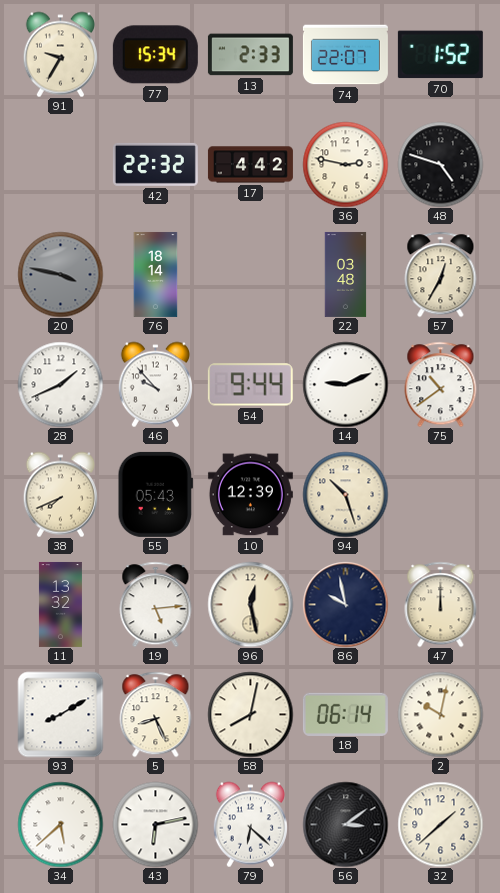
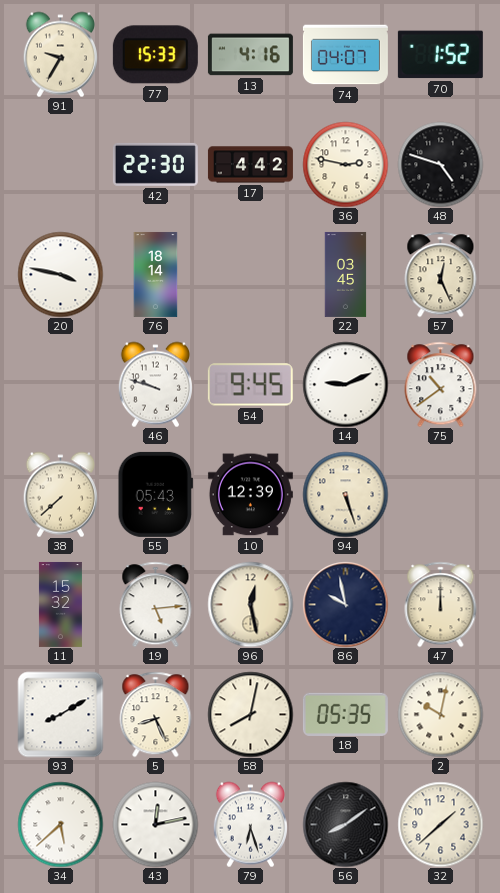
77: 15:34 -> 15:33
13: 2:33 -> 4:16
74: 22:07 -> 04:07
42: 22:32 -> 22:30
20 dial: grey -> white
22: 03:48 -> 03:45
57: 12:35 -> 12:26
28: 1:41 -> none
46: 9:53 -> 9:48
54: 9:44 -> 9:45
38: 7:41 -> 7:38
94: 10:27 -> 5:27
11: 13:32 -> 15:32
18: 06:14 -> 05:35
43: 6:13 -> 12:13
79: 6:22 -> 6:27
56: 3:09 -> 8:09
